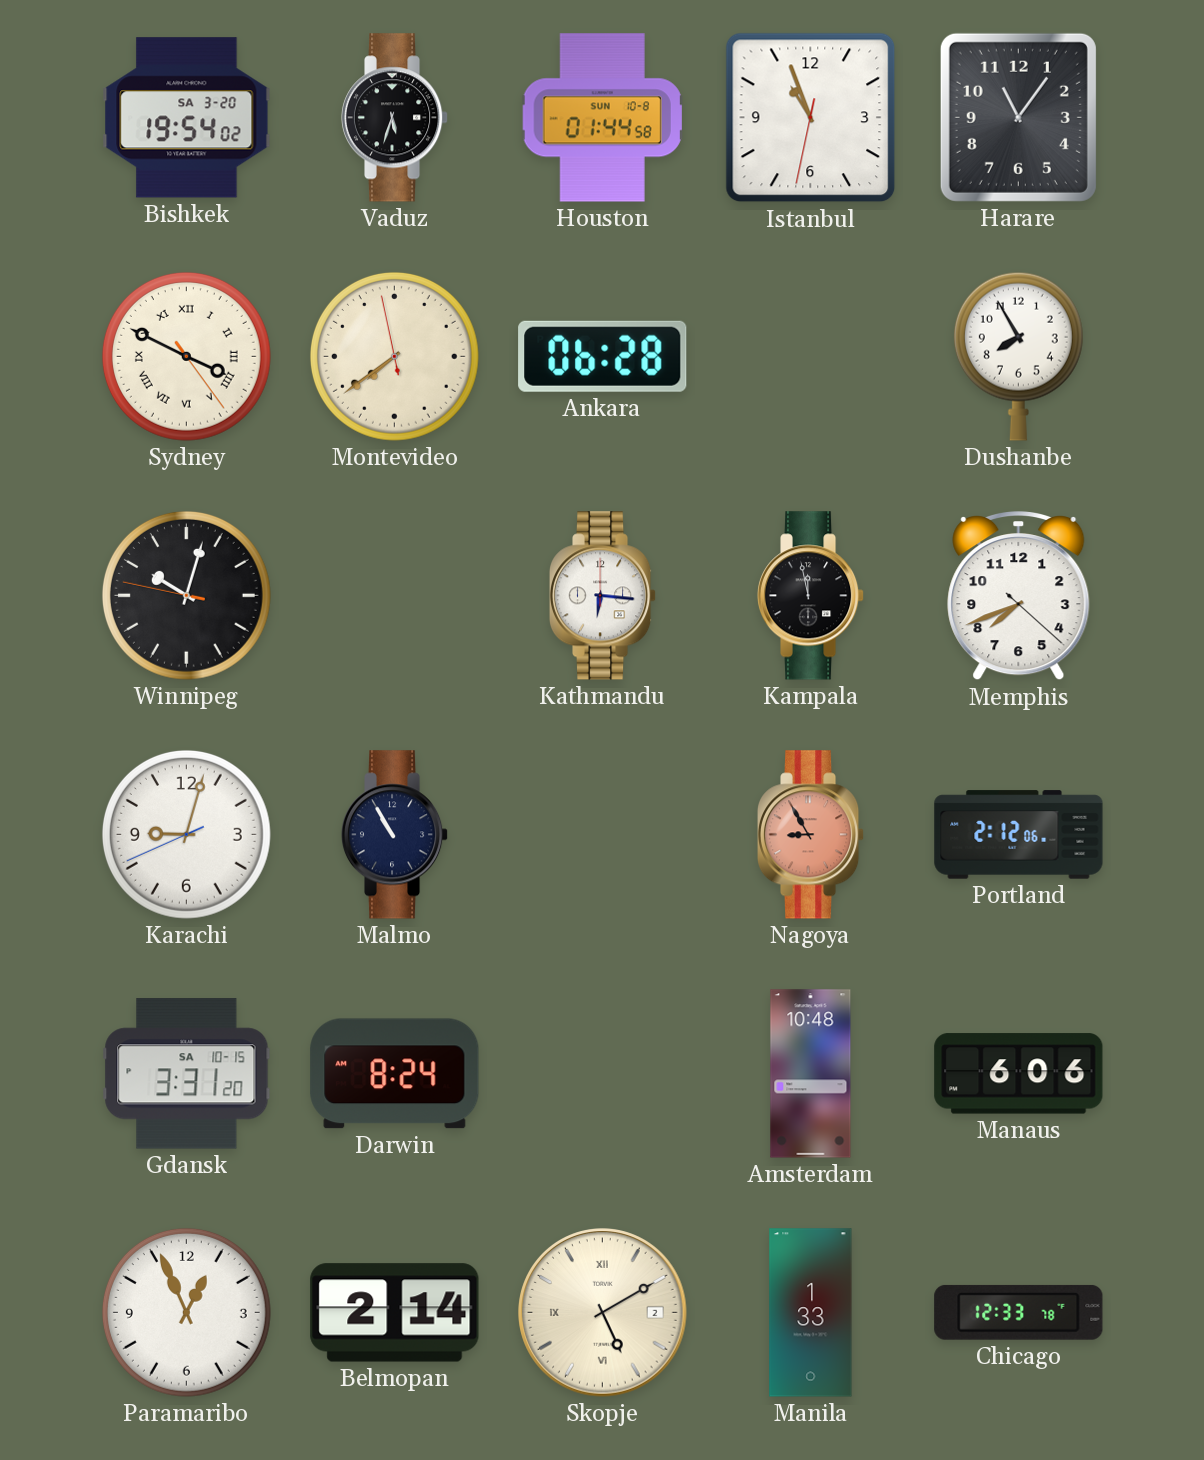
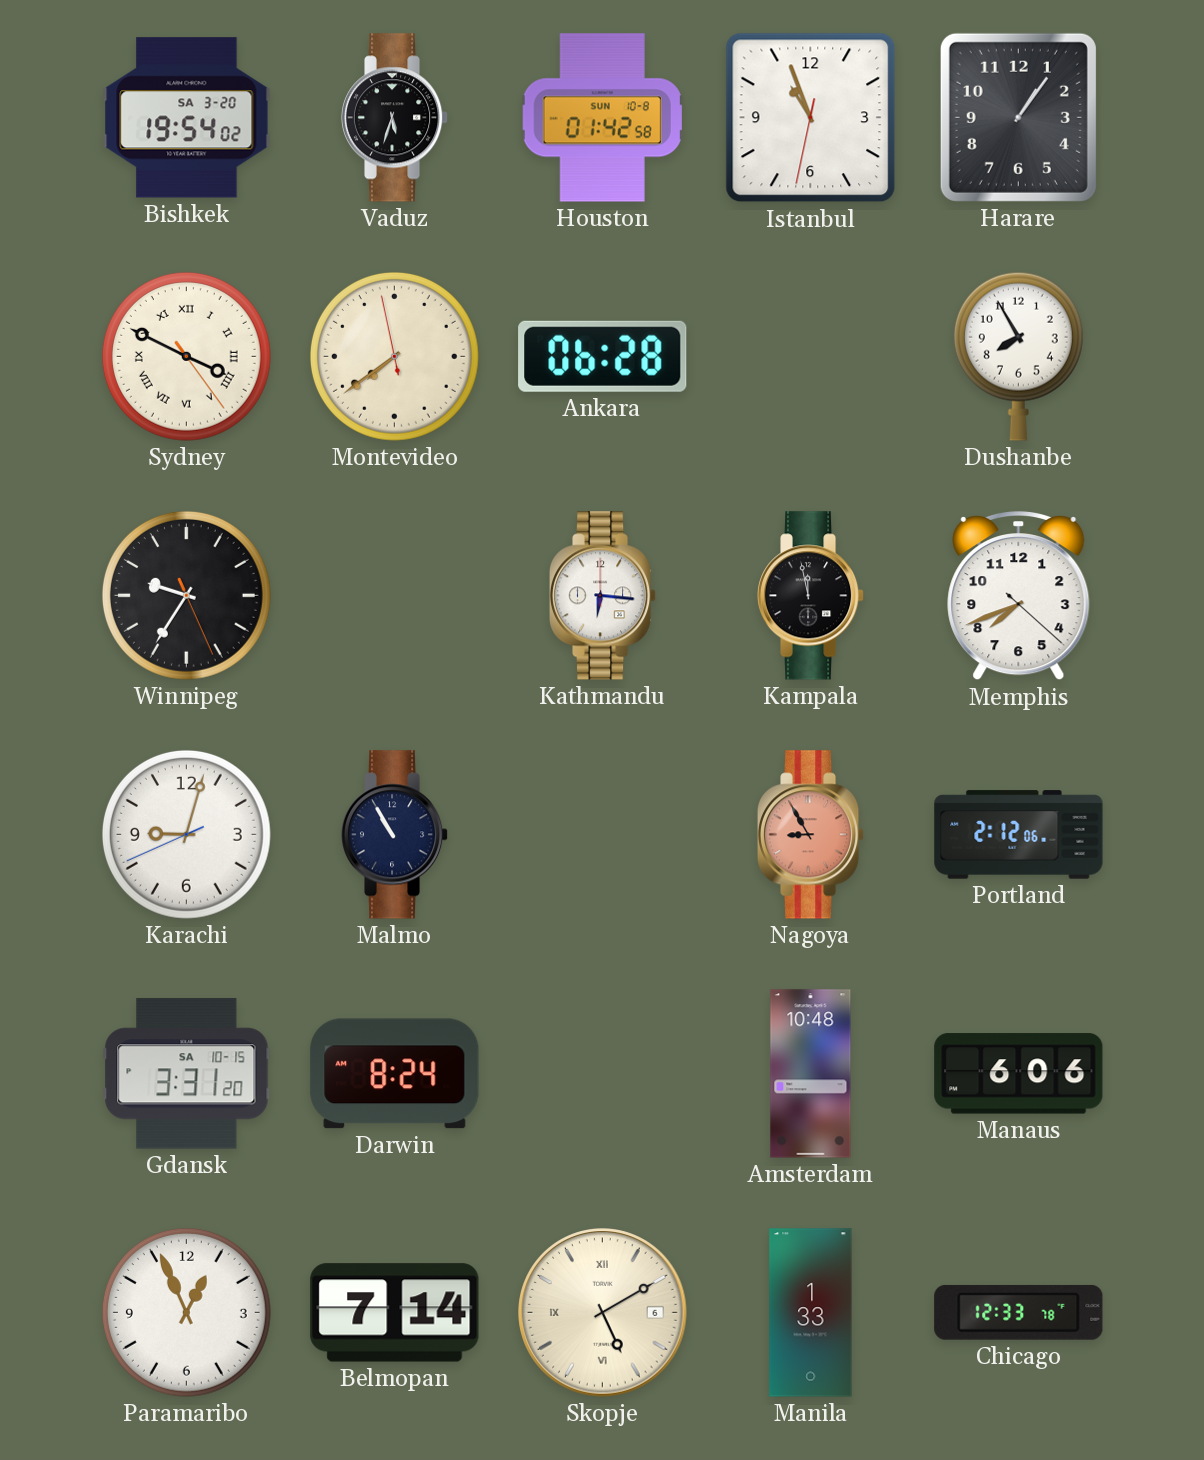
Houston: 01:44 -> 01:42
Harare: 11:06 -> 1:06
Winnipeg: 10:02 -> 9:35
Belmopan: 2:14 -> 7:14
Skopje date: 2 -> 6
